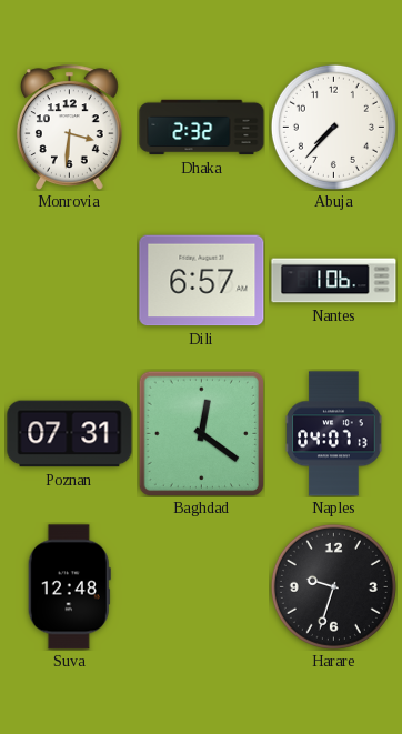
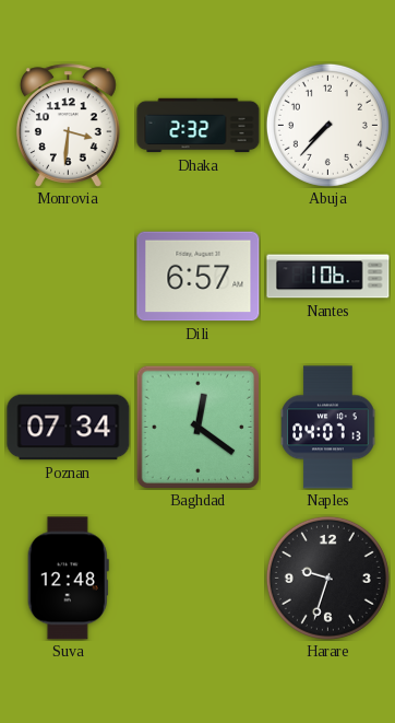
Poznan: 07:31 -> 07:34
